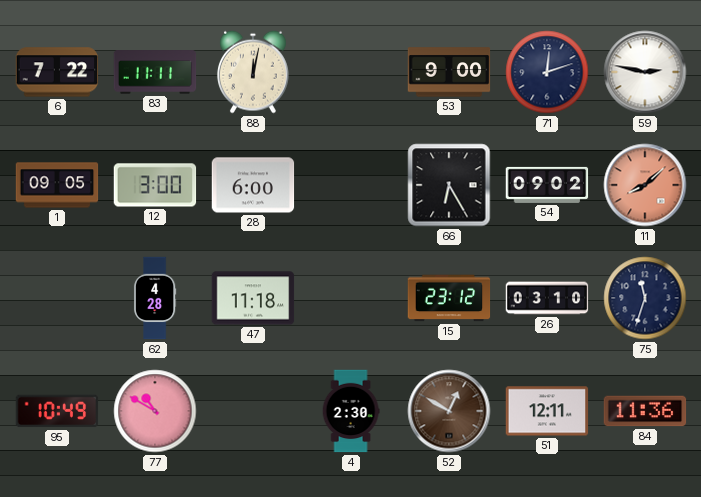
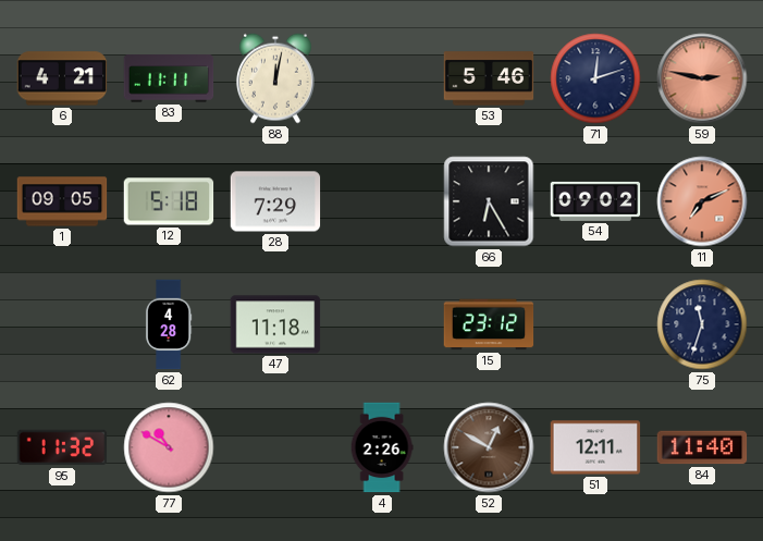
6: 7:22 -> 4:21
53: 9:00 -> 5:46
59 dial: white -> salmon
12: 3:00 -> 5:18
28: 6:00 -> 7:29
11: 8:08 -> 7:11
26: 03:10 -> none
95: 10:49 -> 11:32
4: 2:30 -> 2:26
84: 11:36 -> 11:40
